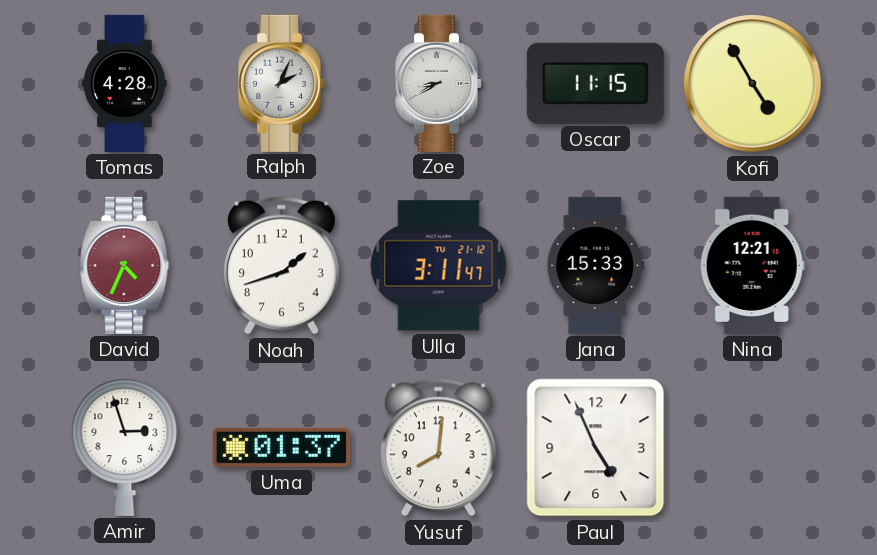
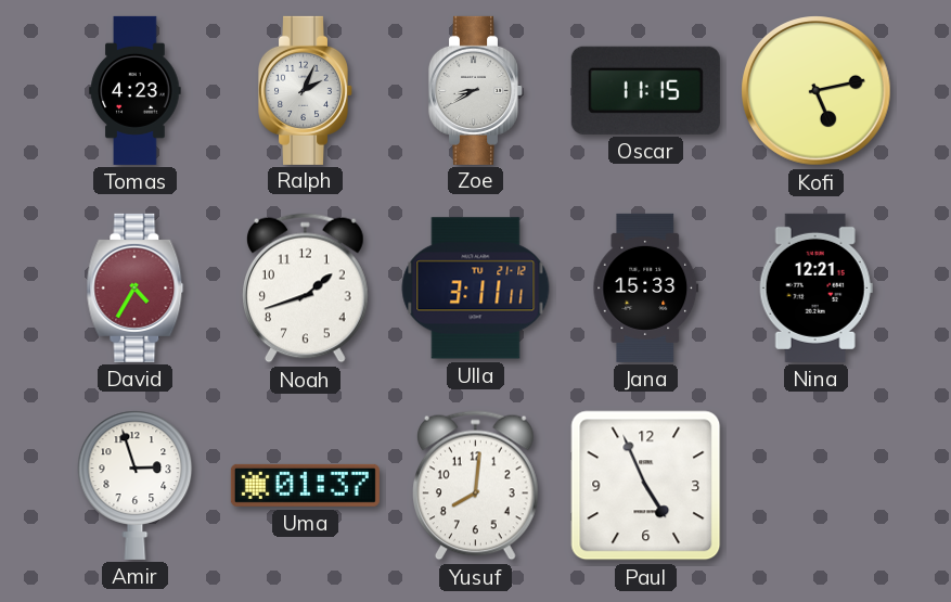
Tomas: 4:28 -> 4:23
Kofi: 4:55 -> 5:13
David: 4:34 -> 4:35
Ulla: 3:11:47 -> 3:11:11
